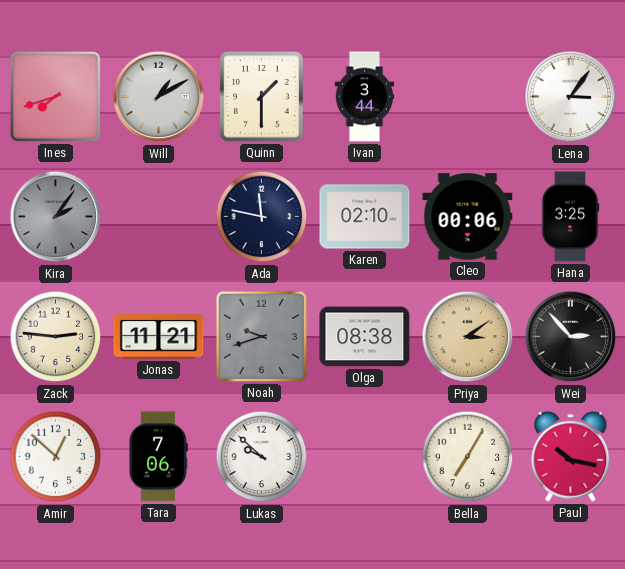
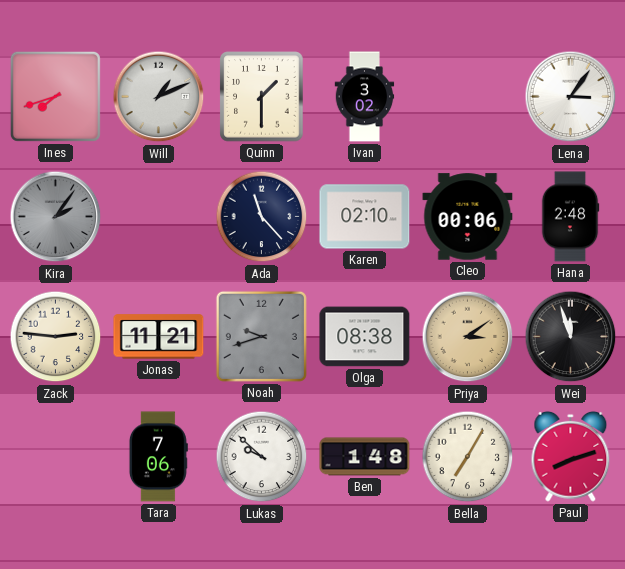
Will: 1:10 -> 1:11
Ivan: 3:44 -> 3:02
Ada: 11:47 -> 11:23
Hana: 3:25 -> 2:48
Wei: 2:53 -> 11:57
Amir: 12:52 -> none
Ben: none -> 1:48
Paul: 10:17 -> 8:12
